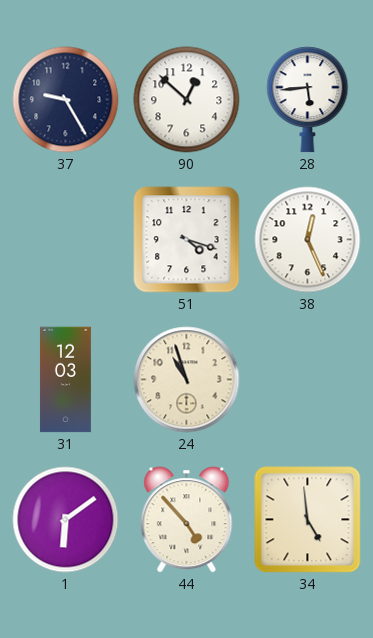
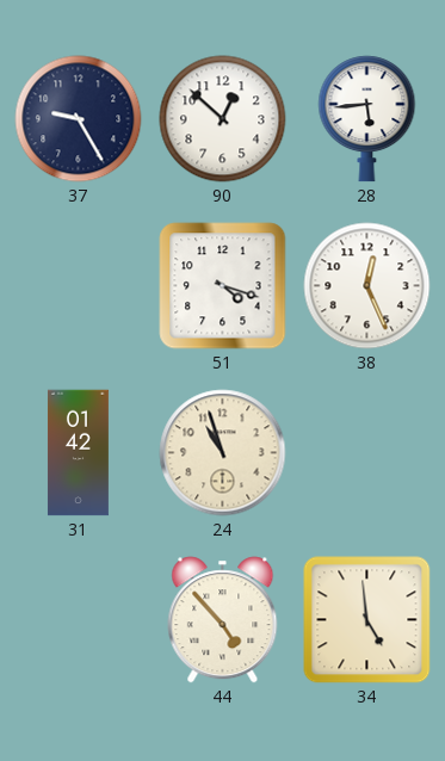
31: 12:03 -> 01:42
1: 6:09 -> none
